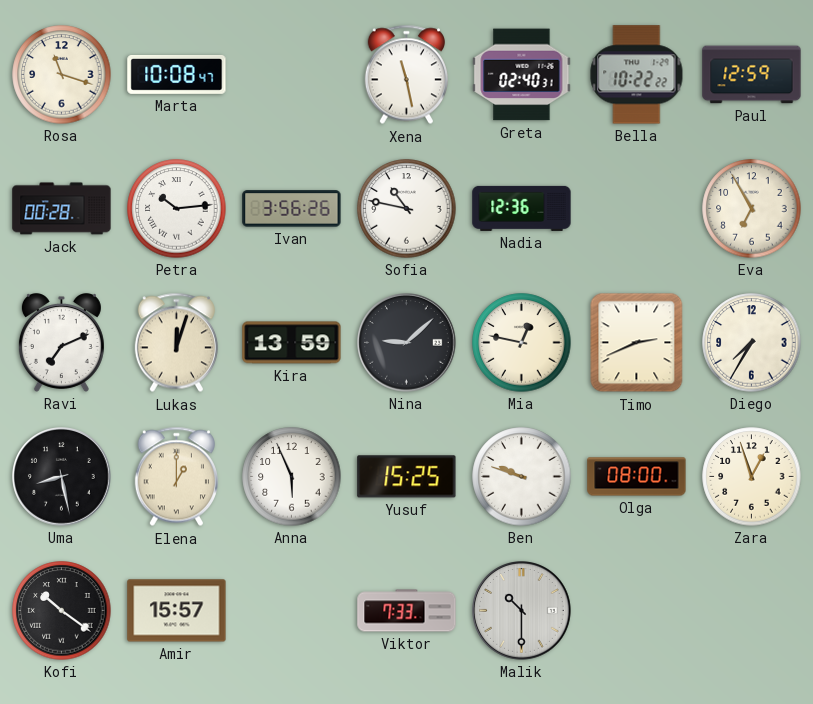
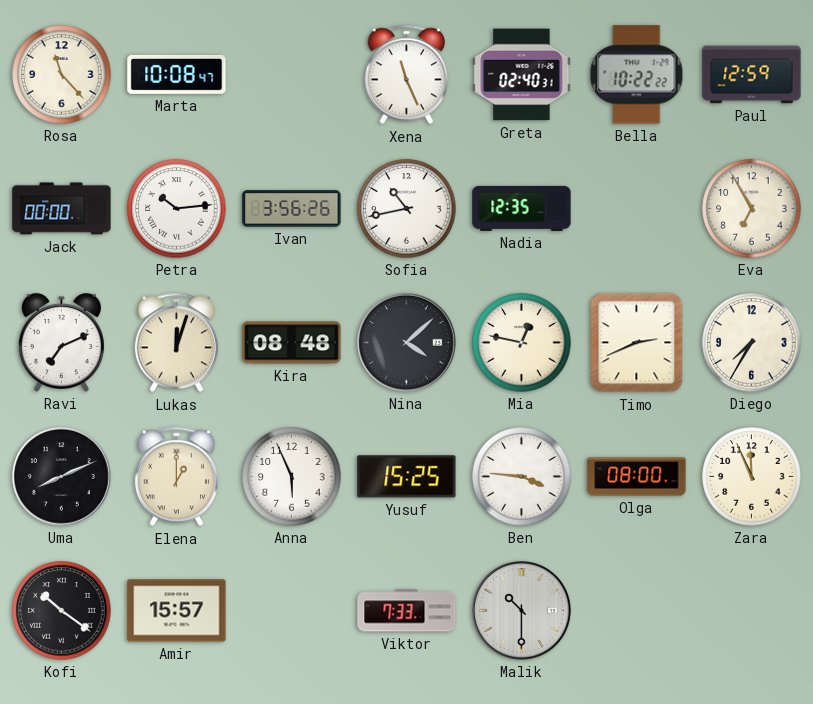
Rosa: 11:18 -> 11:23
Xena: 11:28 -> 11:26
Jack: 00:28 -> 00:00
Sofia: 10:47 -> 10:43
Nadia: 12:36 -> 12:35
Kira: 13:59 -> 08:48
Nina: 9:08 -> 4:08
Uma: 8:28 -> 8:11
Ben: 9:48 -> 3:46
Zara: 12:57 -> 11:56
